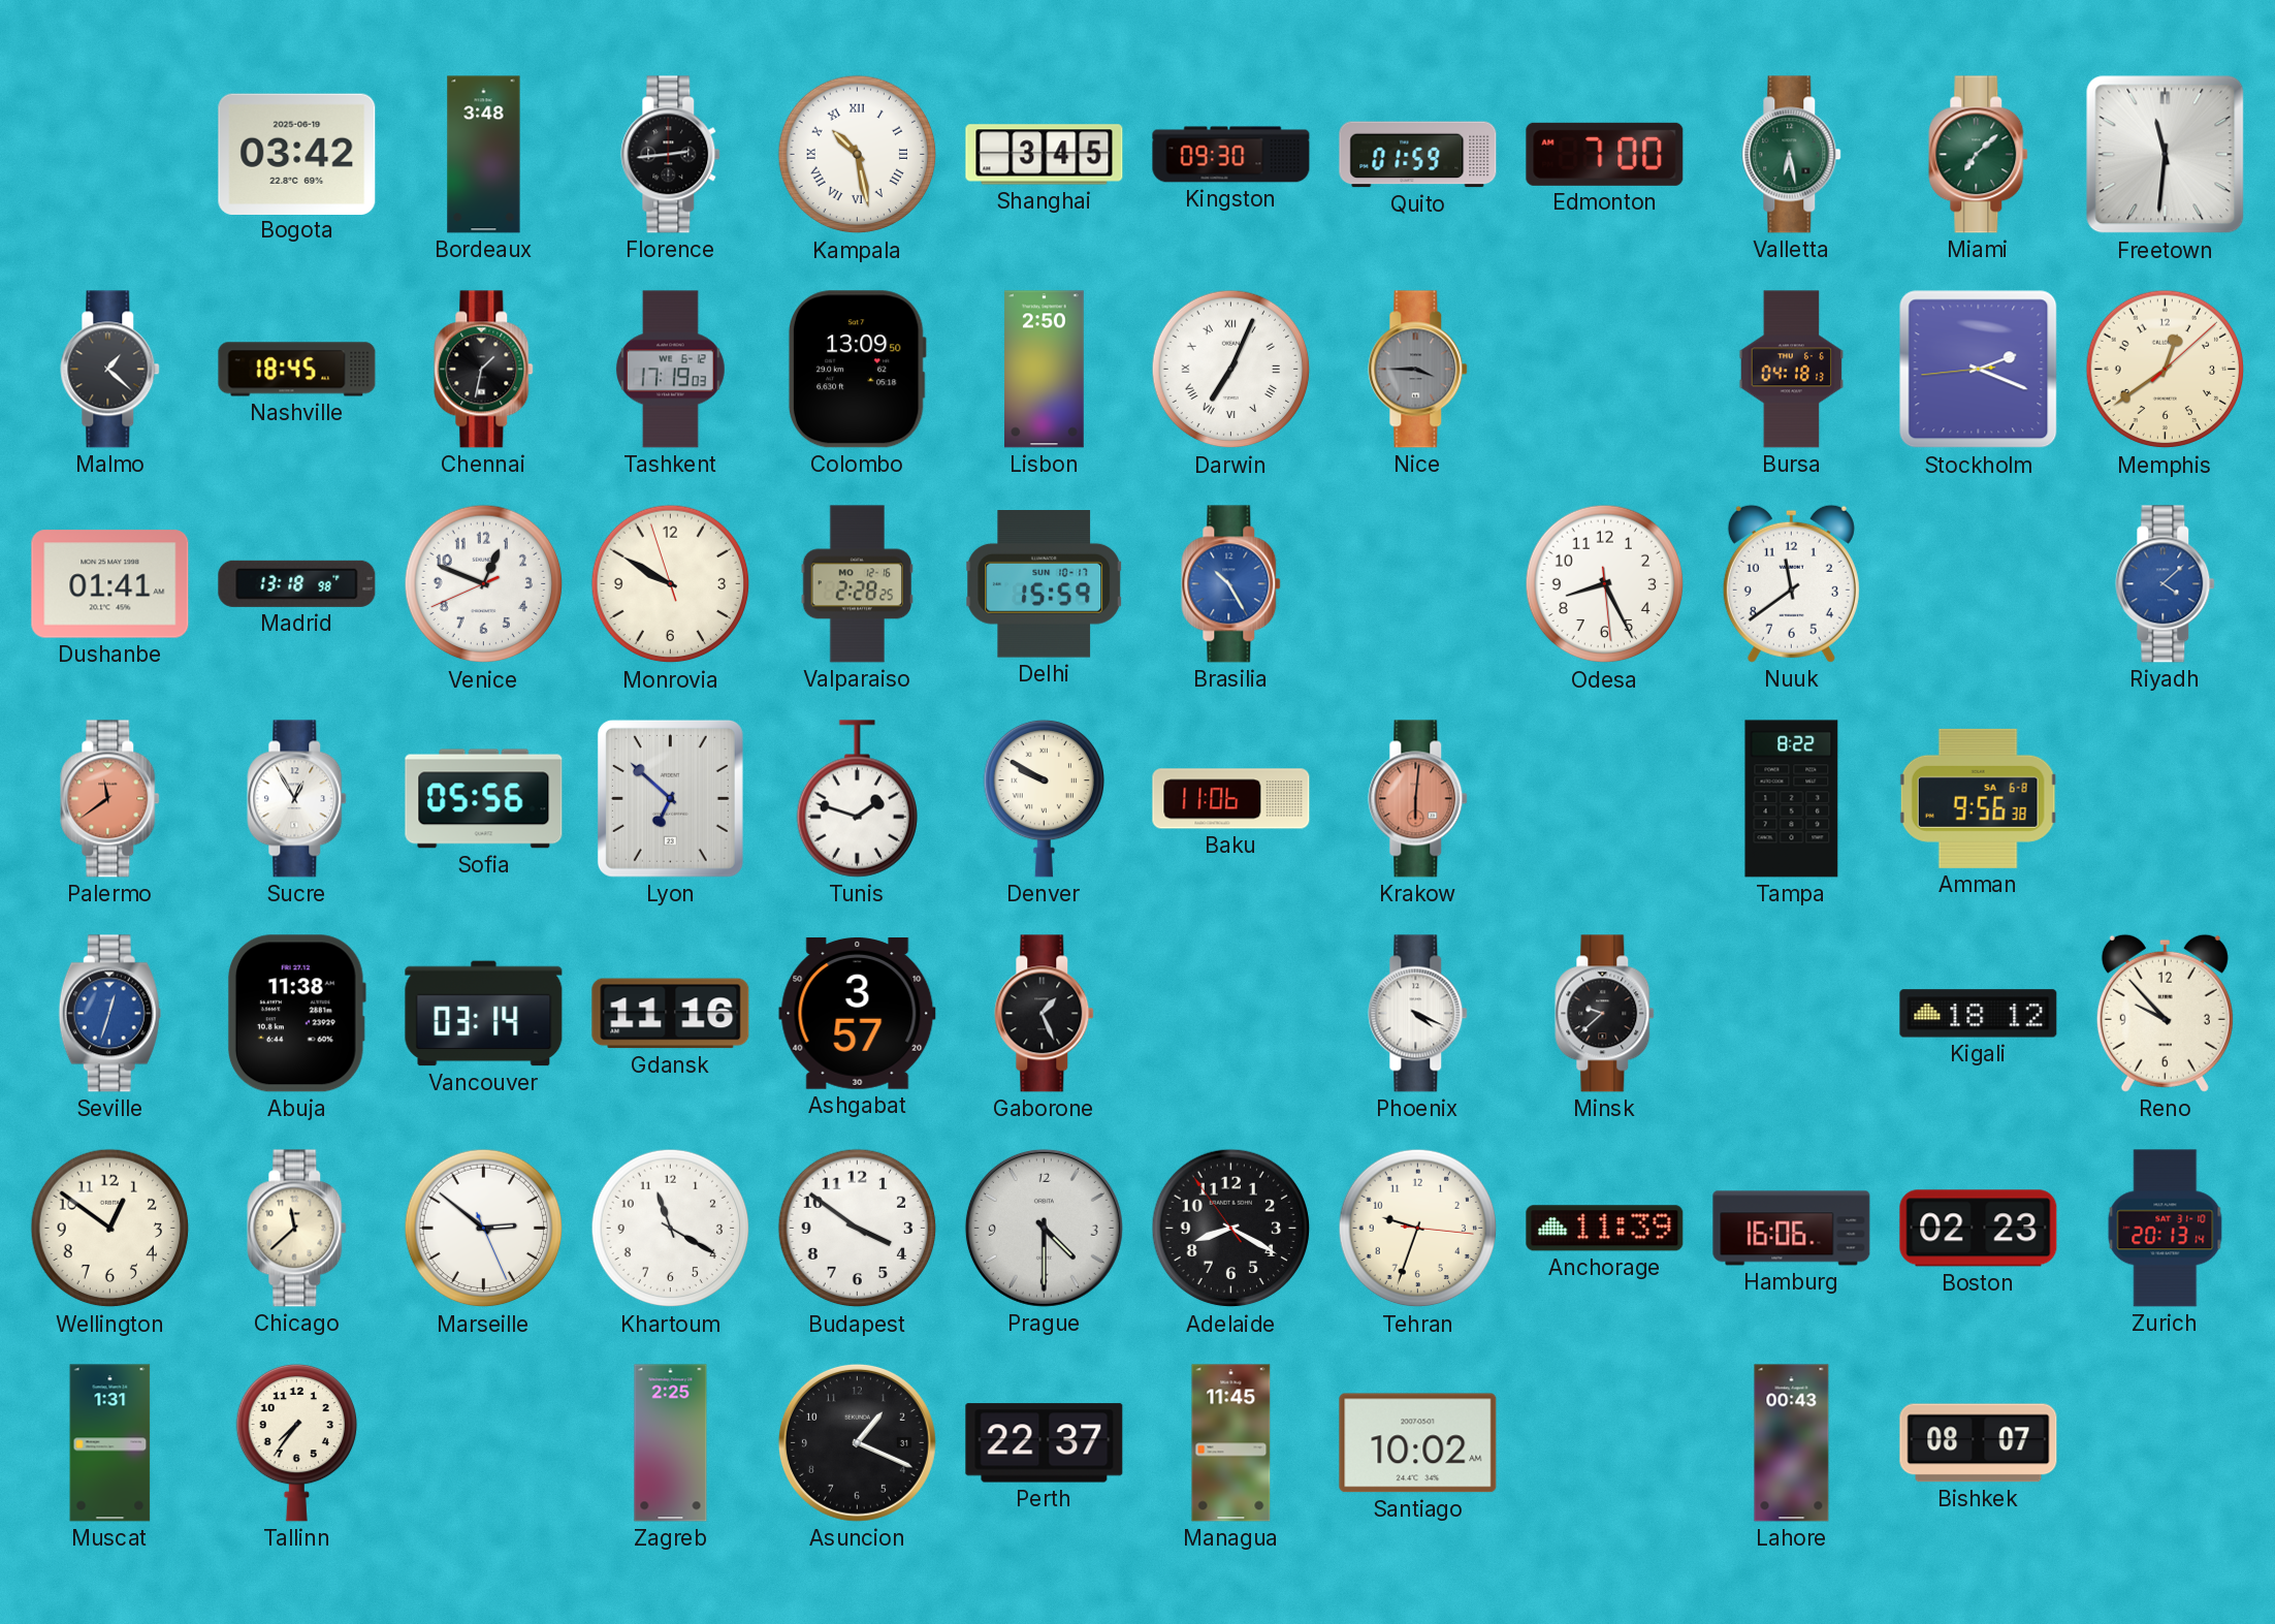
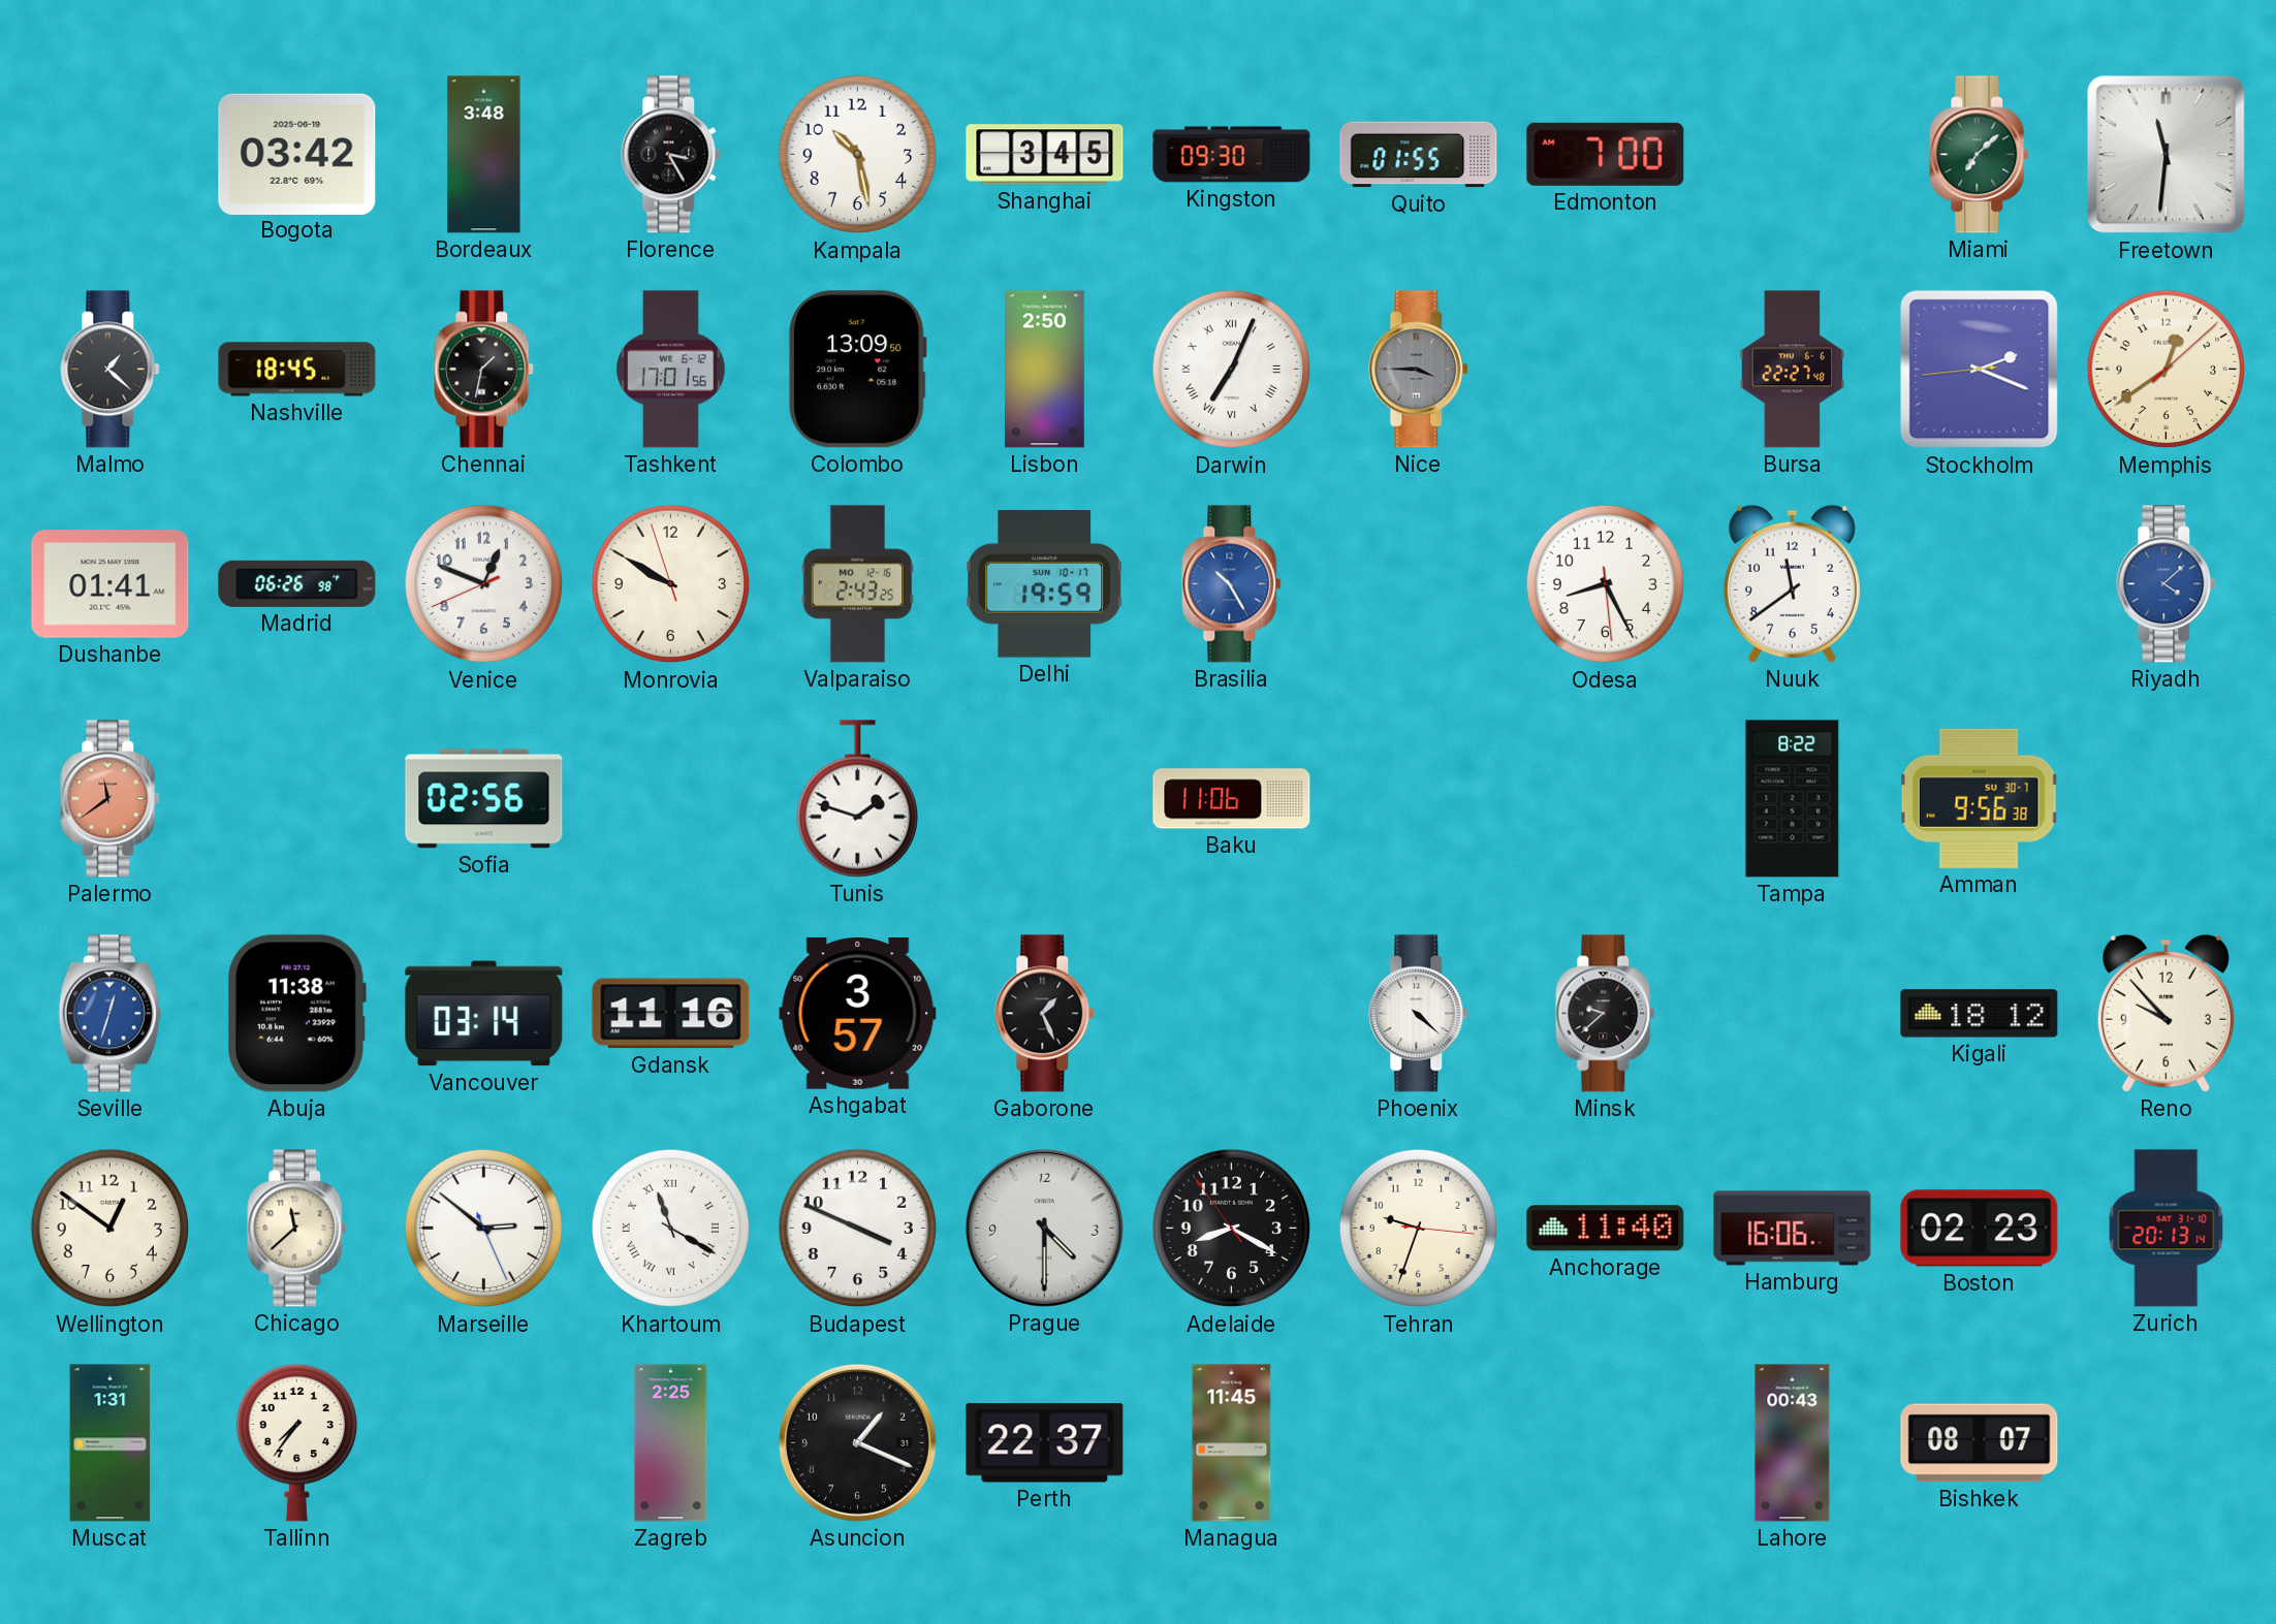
Florence: 2:44 -> 3:25
Kampala numerals: Roman -> Arabic
Quito: 01:59 -> 01:55
Valletta: 6:28 -> none
Tashkent: 17:19 -> 17:01
Bursa: 04:18 -> 22:27
Madrid: 13:18 -> 06:26
Valparaiso: 2:28 -> 2:43
Delhi: 15:59 -> 19:59
Sucre: 12:55 -> none
Sofia: 05:56 -> 02:56
Lyon: 6:52 -> none
Denver: 9:50 -> none
Krakow: 6:01 -> none
Amman date: SA 6-8 -> SU 30-7
Phoenix: 4:19 -> 4:22
Khartoum numerals: Arabic -> Roman
Budapest: 3:51 -> 3:49
Anchorage: 11:39 -> 11:40
Santiago: 10:02 -> none
